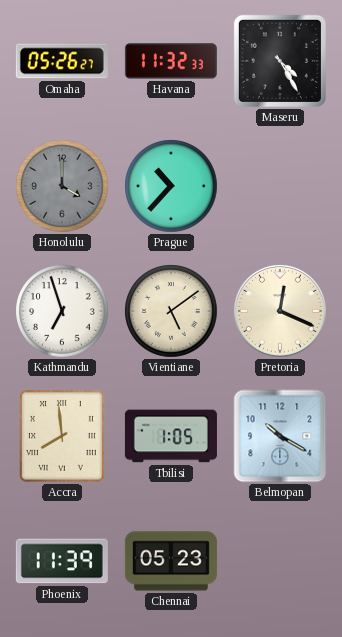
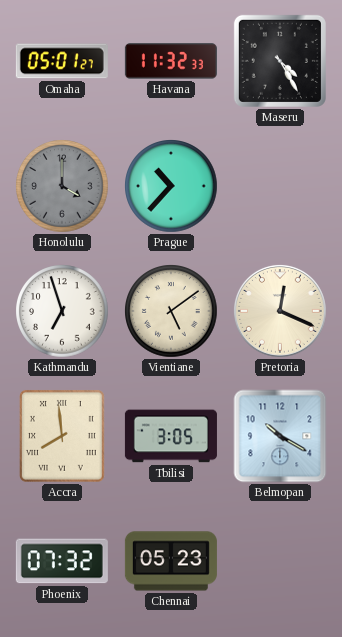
Omaha: 05:26 -> 05:01
Tbilisi: 1:05 -> 3:05
Phoenix: 11:39 -> 07:32
